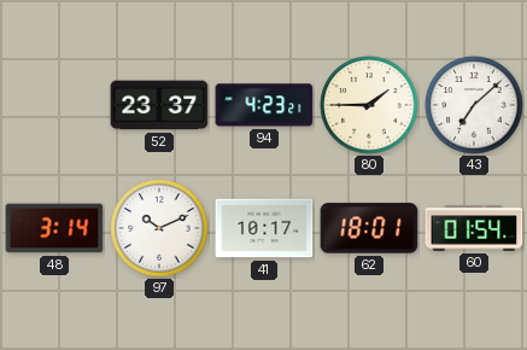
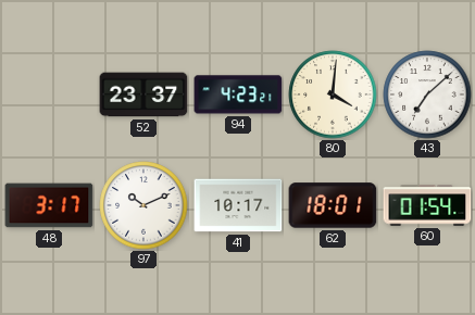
80: 1:45 -> 4:01
48: 3:14 -> 3:17
